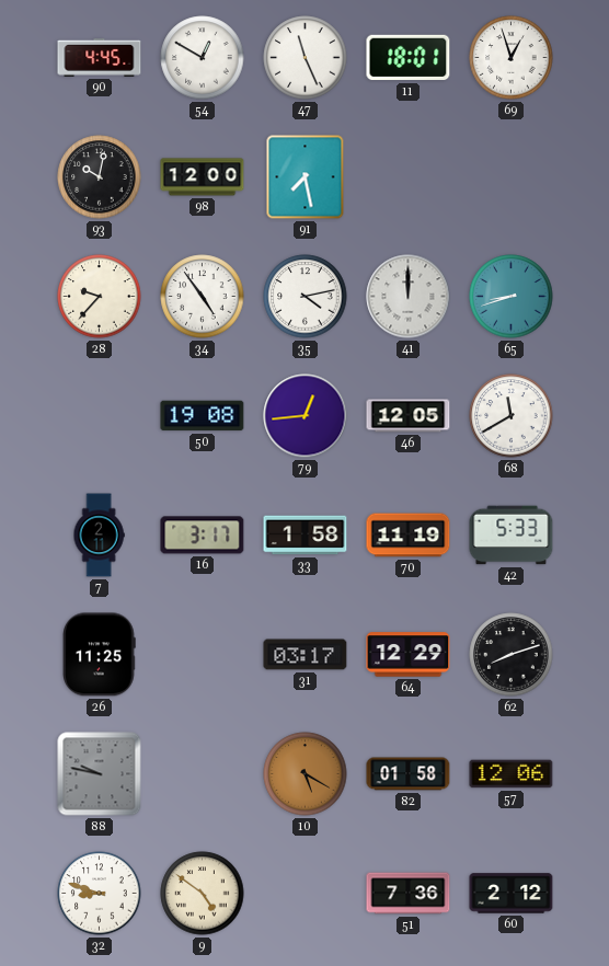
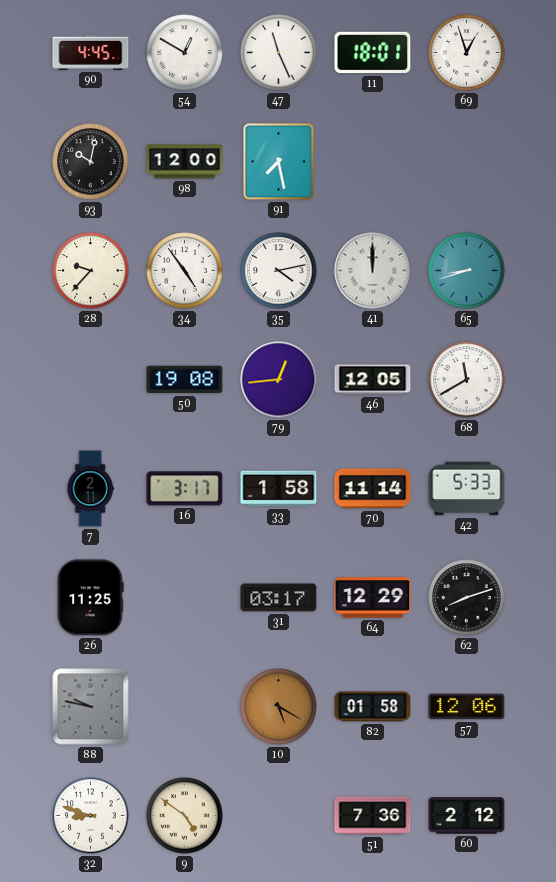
70: 11:19 -> 11:14
